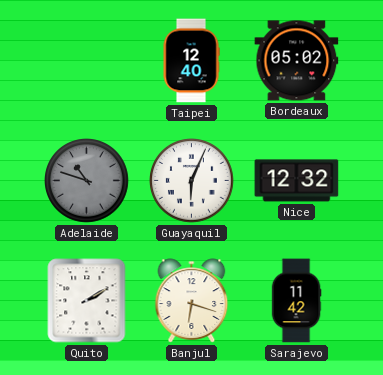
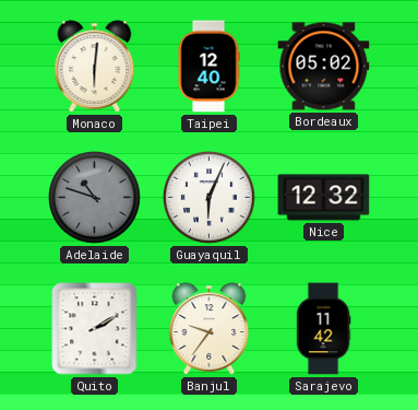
Monaco: none -> 6:01
Banjul: 6:18 -> 9:36
